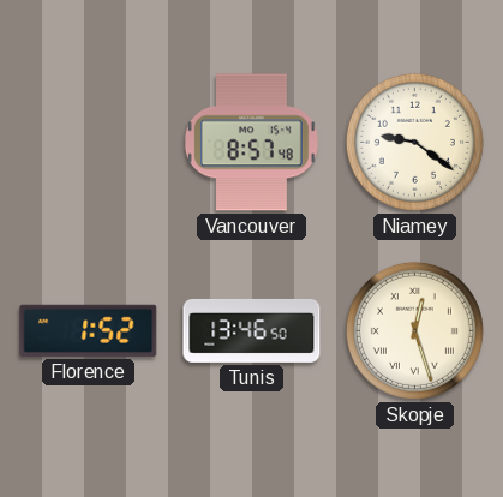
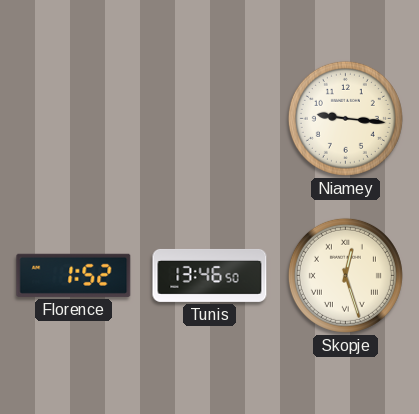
Vancouver: 8:57 -> none
Niamey: 9:21 -> 9:16
